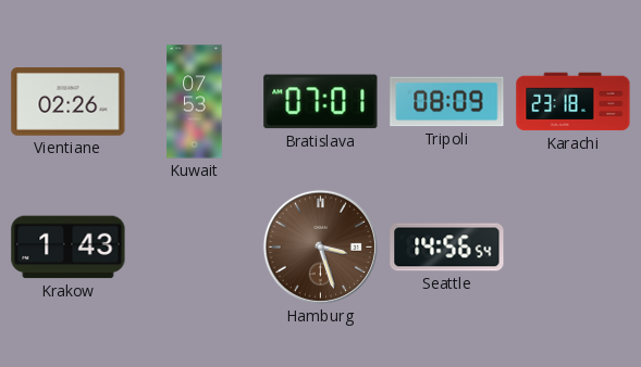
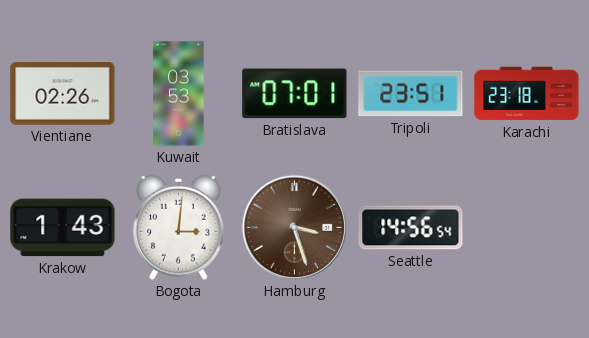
Kuwait: 07:53 -> 03:53
Tripoli: 08:09 -> 23:51
Bogota: none -> 3:01
